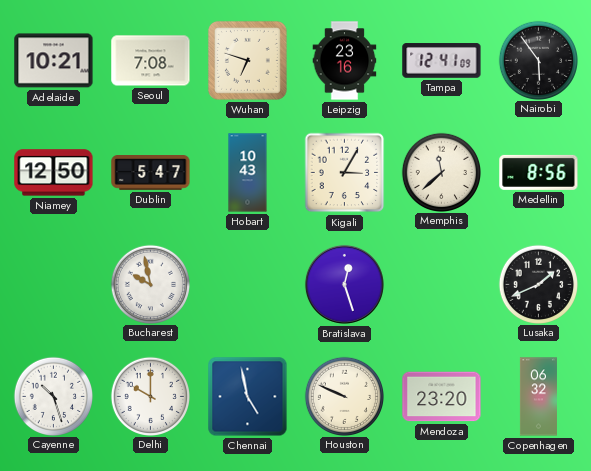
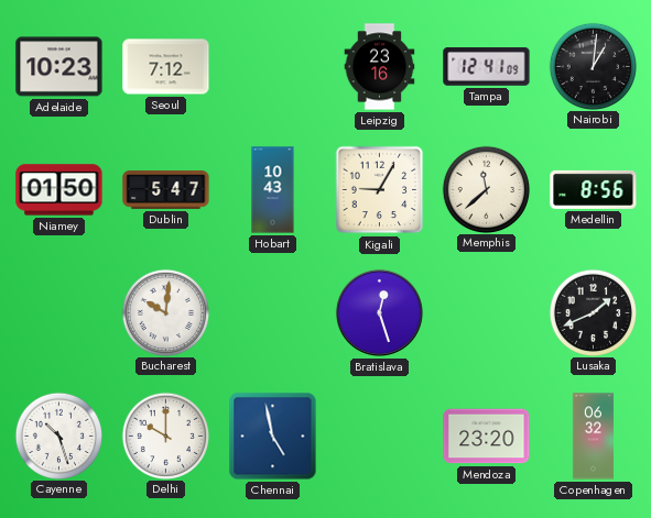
Adelaide: 10:21 -> 10:23
Seoul: 7:08 -> 7:12
Wuhan: 6:48 -> none
Nairobi: 5:54 -> 1:01
Niamey: 12:50 -> 01:50
Kigali: 3:05 -> 9:05
Bucharest: 9:58 -> 10:01
Houston: 9:49 -> none
